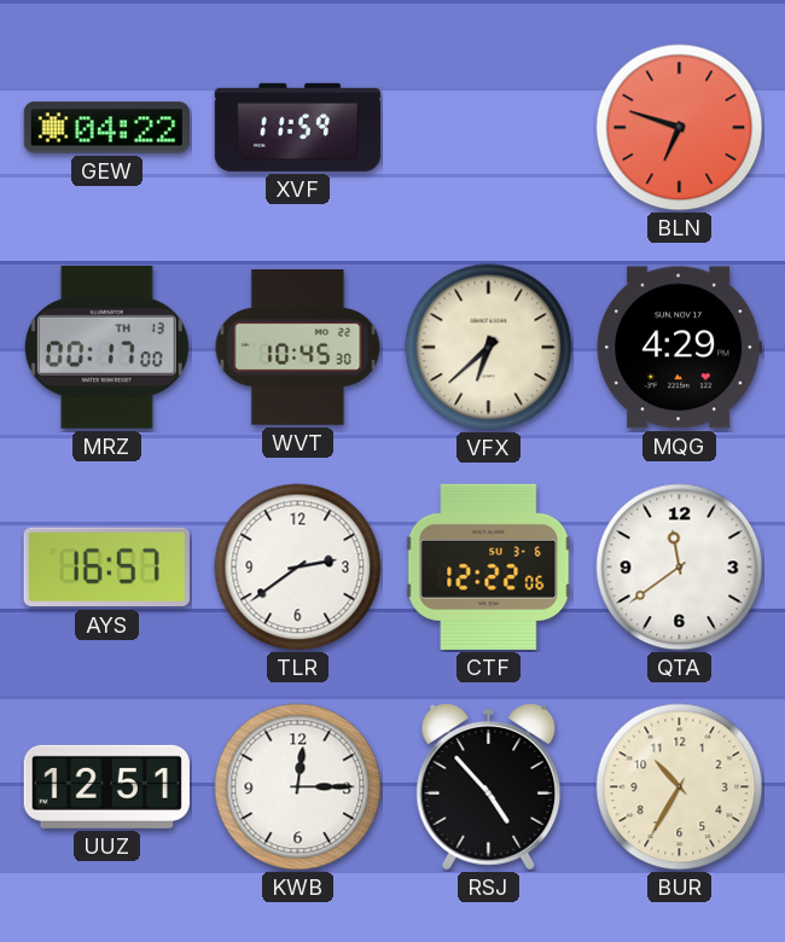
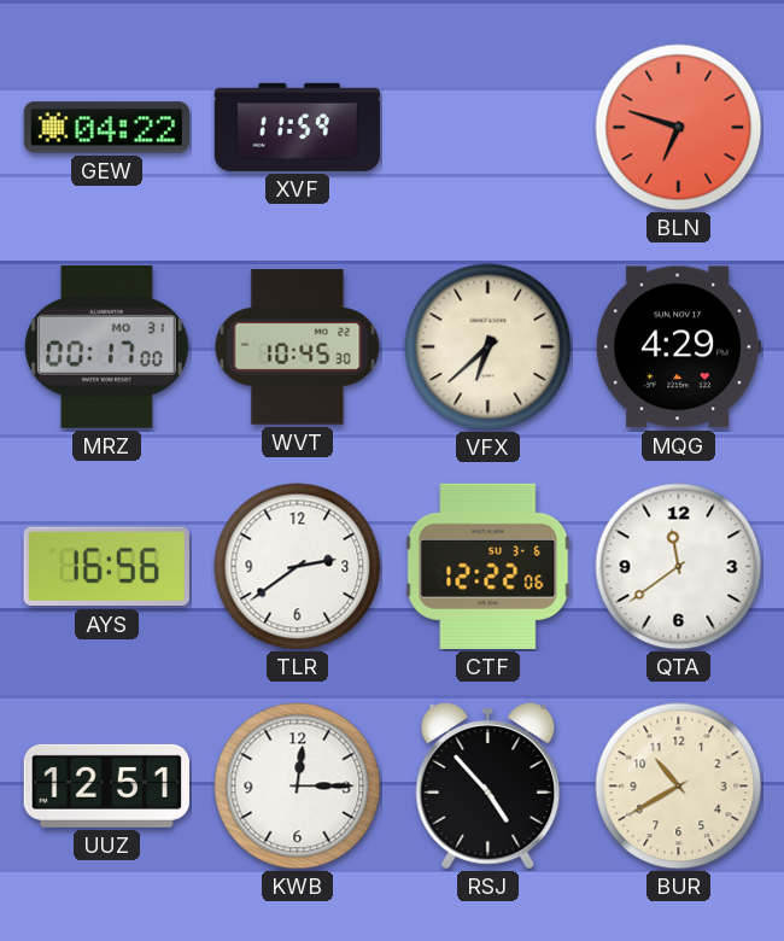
MRZ date: TH 13 -> MO 31
AYS: 16:57 -> 16:56
BUR: 10:35 -> 10:40
